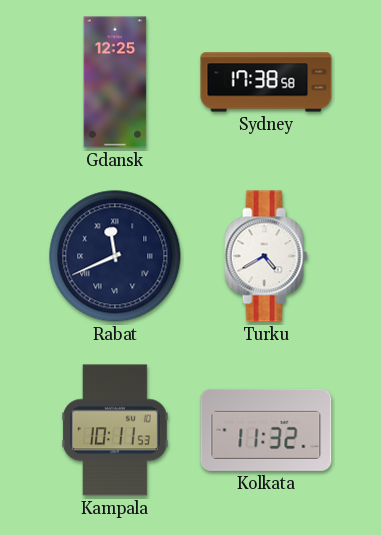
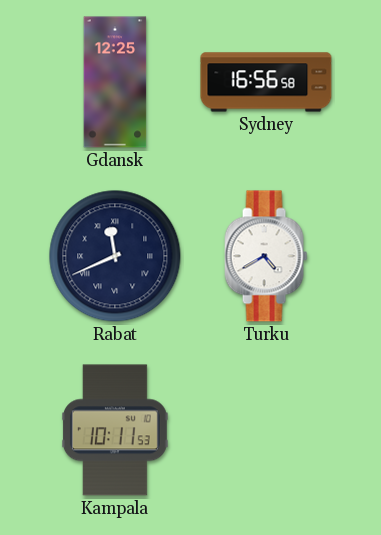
Sydney: 17:38 -> 16:56
Kolkata: 11:32 -> none
